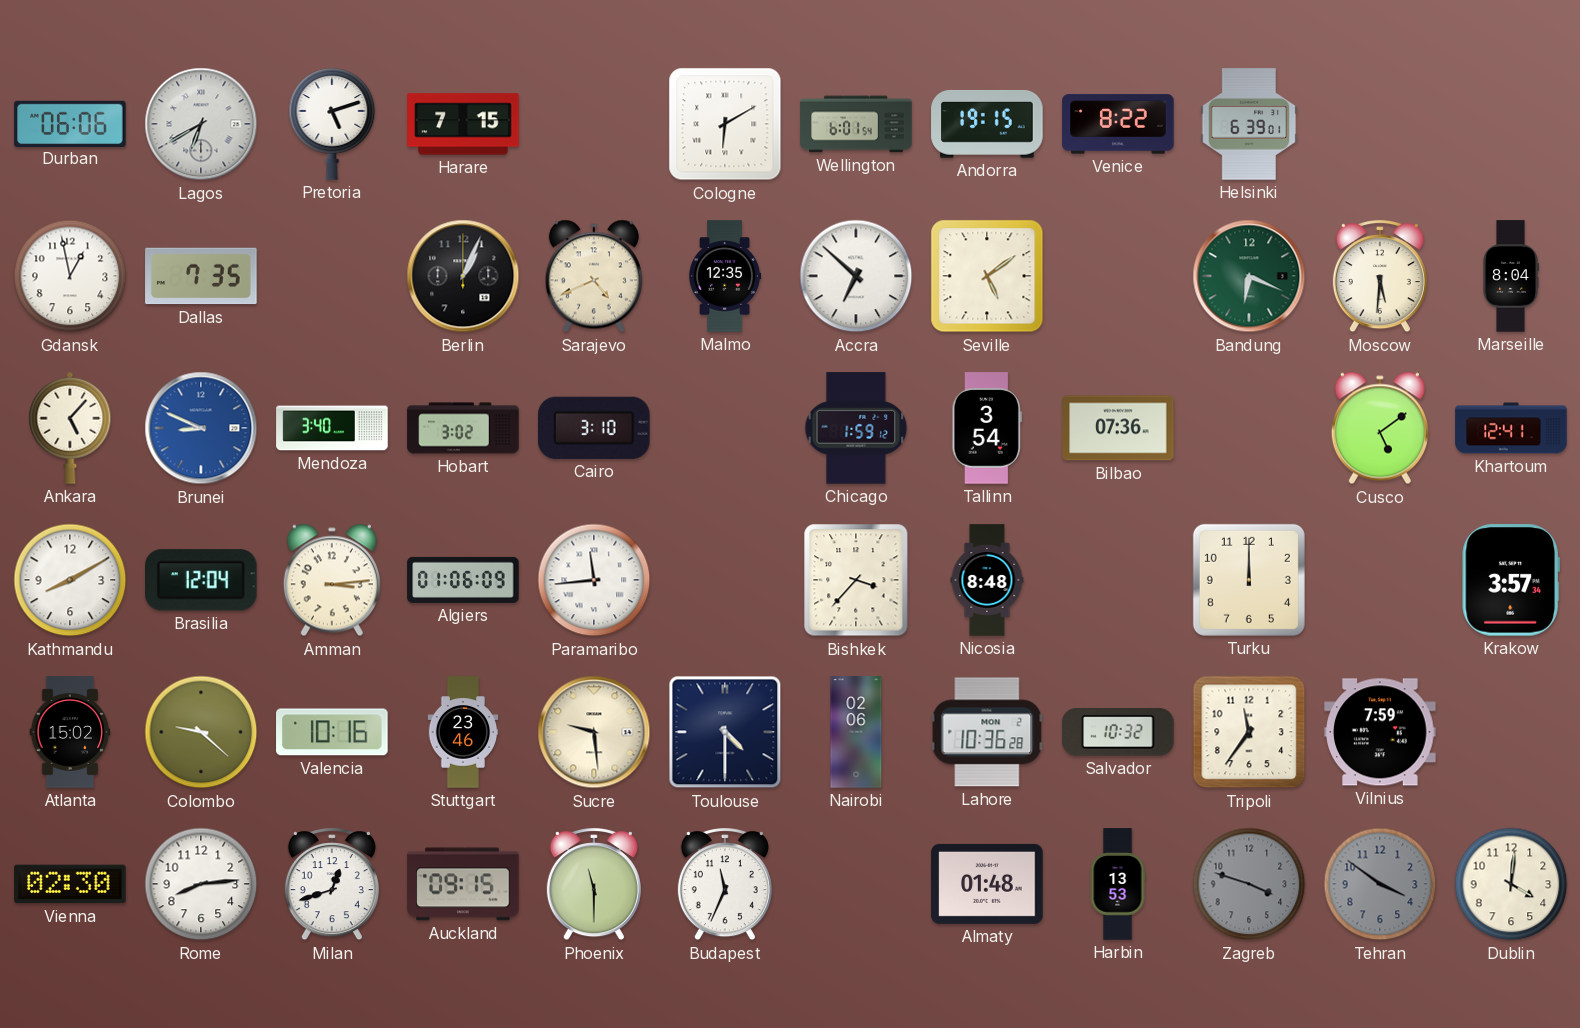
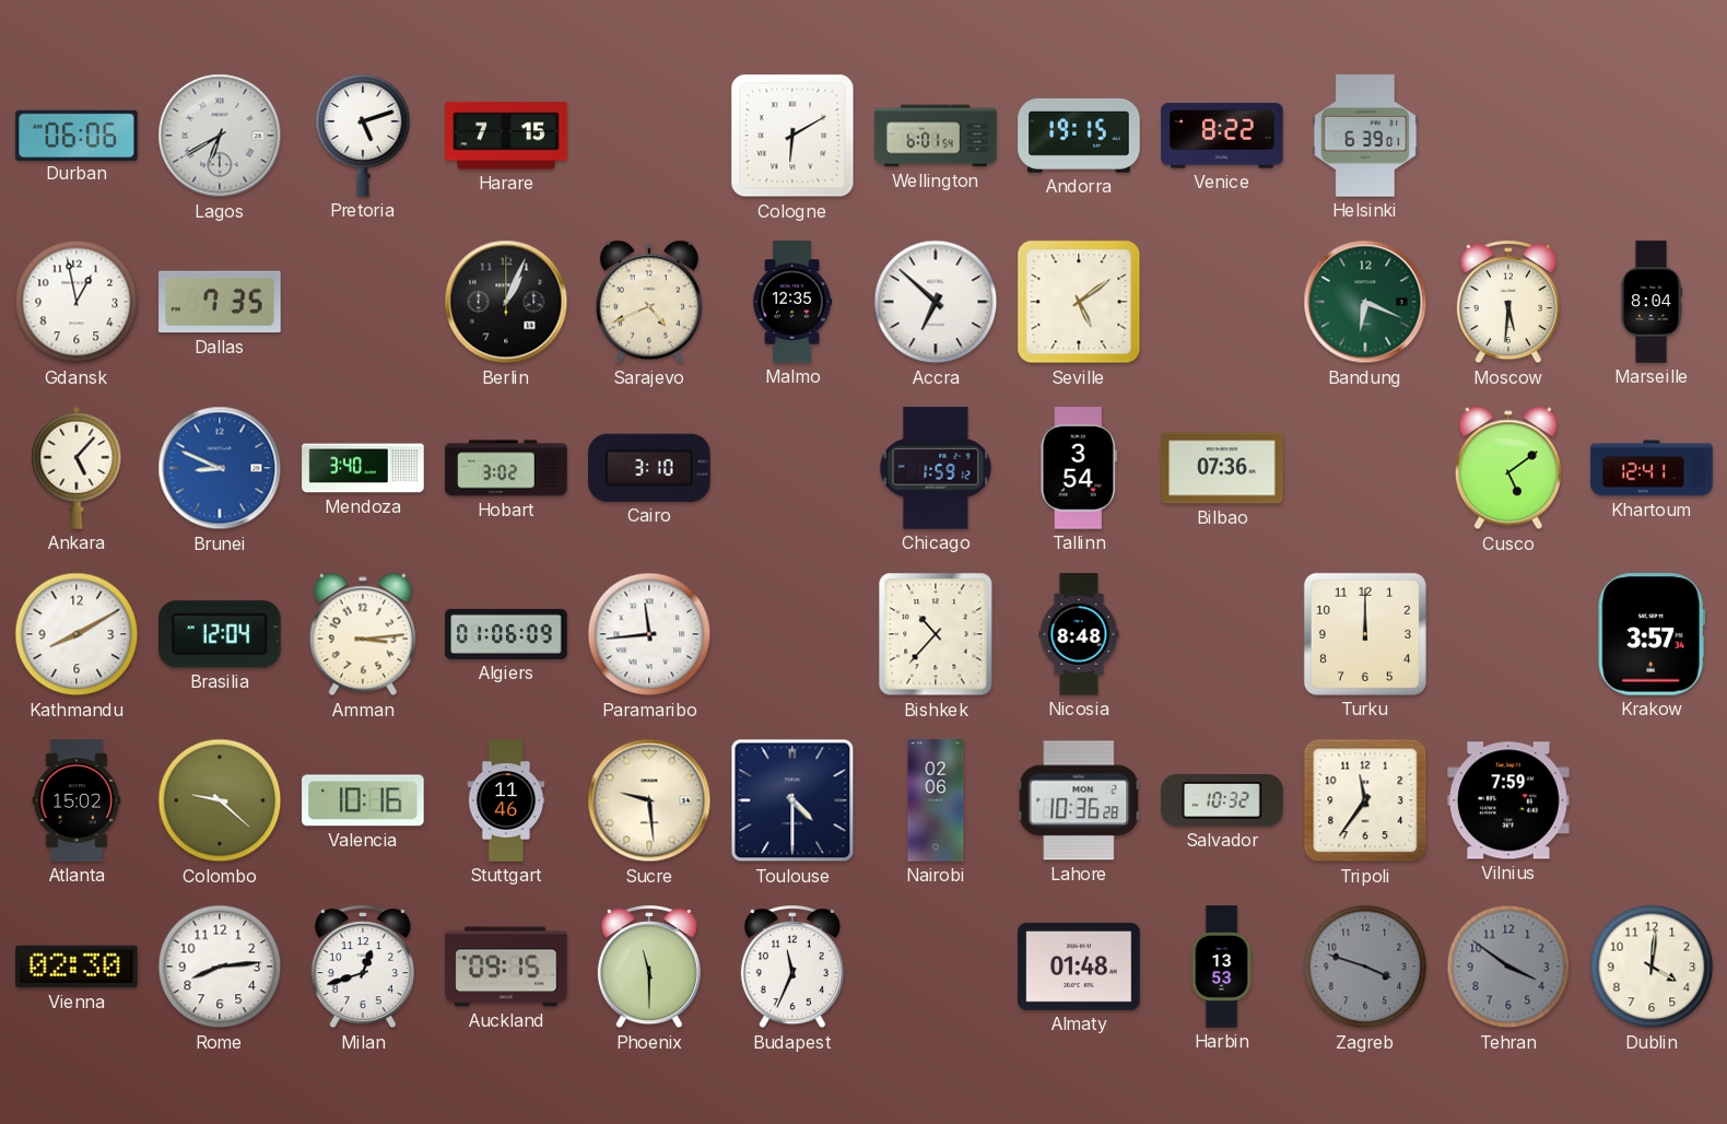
Bishkek: 3:37 -> 10:37
Stuttgart: 23:46 -> 11:46
